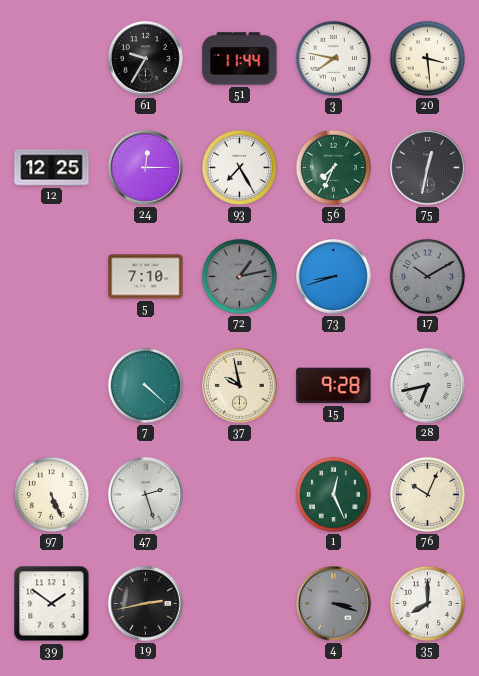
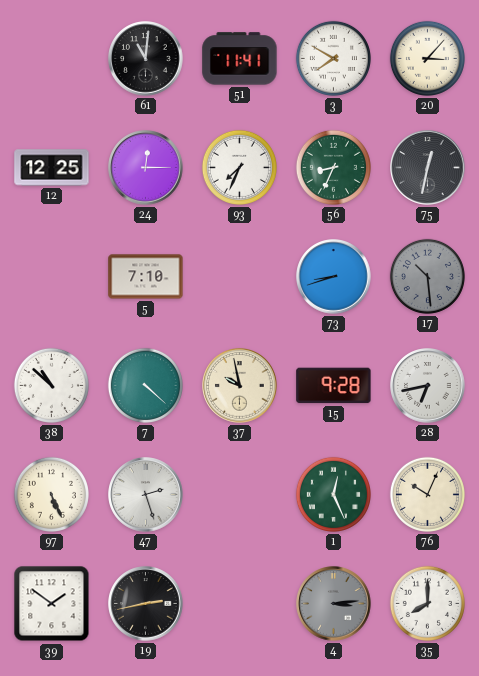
61: 9:35 -> 11:01
51: 11:44 -> 11:41
3: 7:47 -> 7:50
20: 3:29 -> 3:07
93: 7:25 -> 7:34
56: 7:34 -> 8:34
72: 1:13 -> none
17: 10:10 -> 10:29
38: none -> 10:52
4: 3:18 -> 3:14
